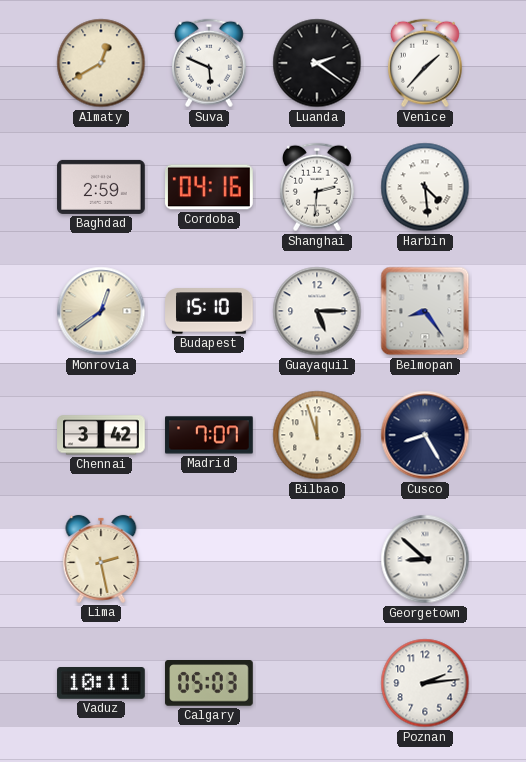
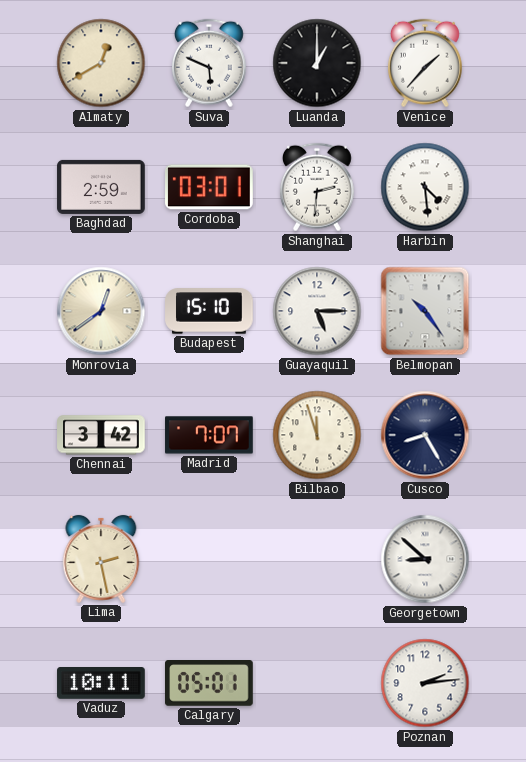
Luanda: 2:21 -> 1:00
Cordoba: 04:16 -> 03:01
Belmopan: 8:24 -> 10:24
Calgary: 05:03 -> 05:01
